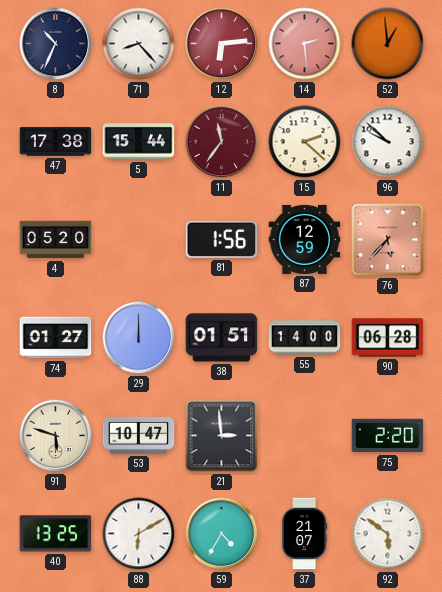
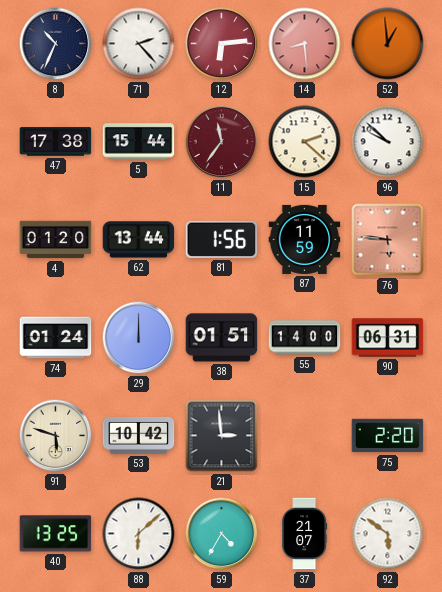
71: 8:23 -> 2:23
14: 2:29 -> 8:29
4: 05:20 -> 01:20
62: none -> 13:44
87: 12:59 -> 11:59
76: 5:37 -> 5:46
74: 01:27 -> 01:24
90: 06:28 -> 06:31
53: 10:47 -> 10:42
88: 6:10 -> 6:08
